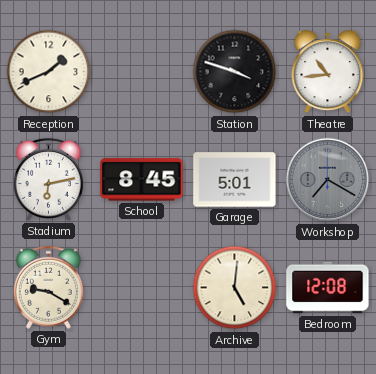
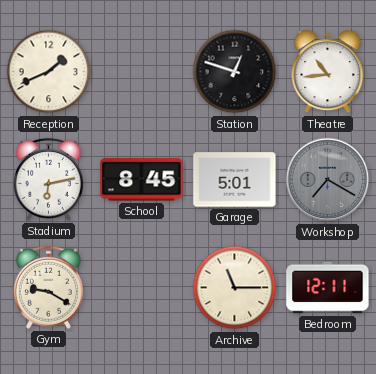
Station: 3:48 -> 12:48
Archive: 5:01 -> 11:15
Bedroom: 12:08 -> 12:11
